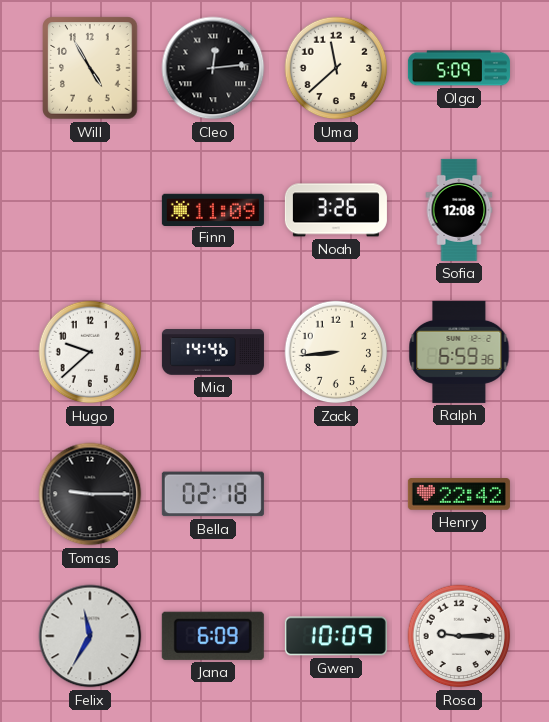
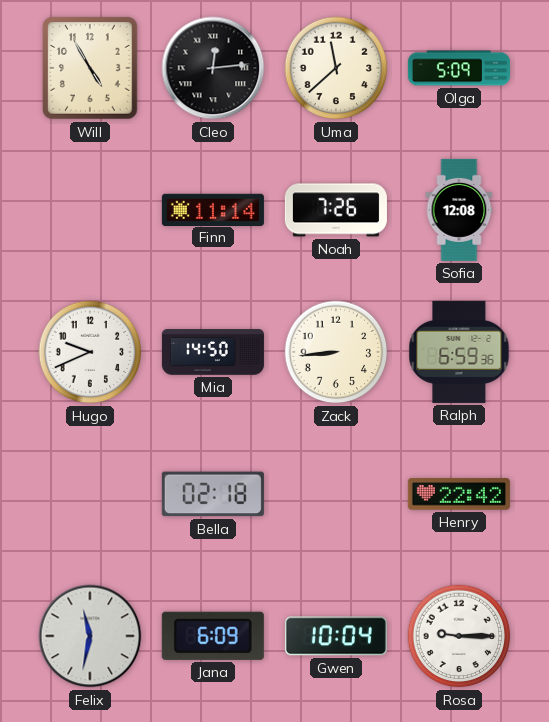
Finn: 11:09 -> 11:14
Noah: 3:26 -> 7:26
Hugo: 9:38 -> 9:41
Mia: 14:46 -> 14:50
Tomas: 9:15 -> none
Felix: 11:35 -> 11:32
Gwen: 10:09 -> 10:04
